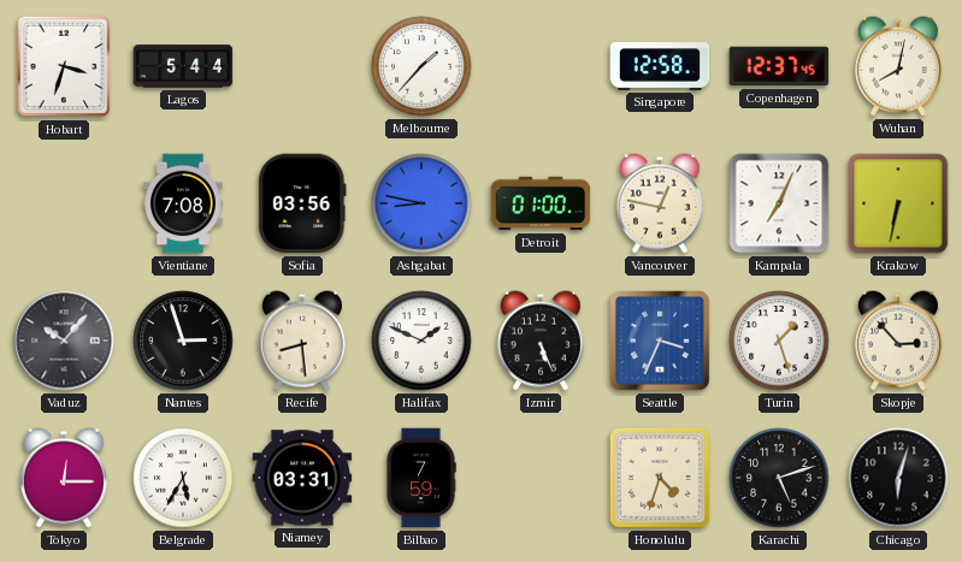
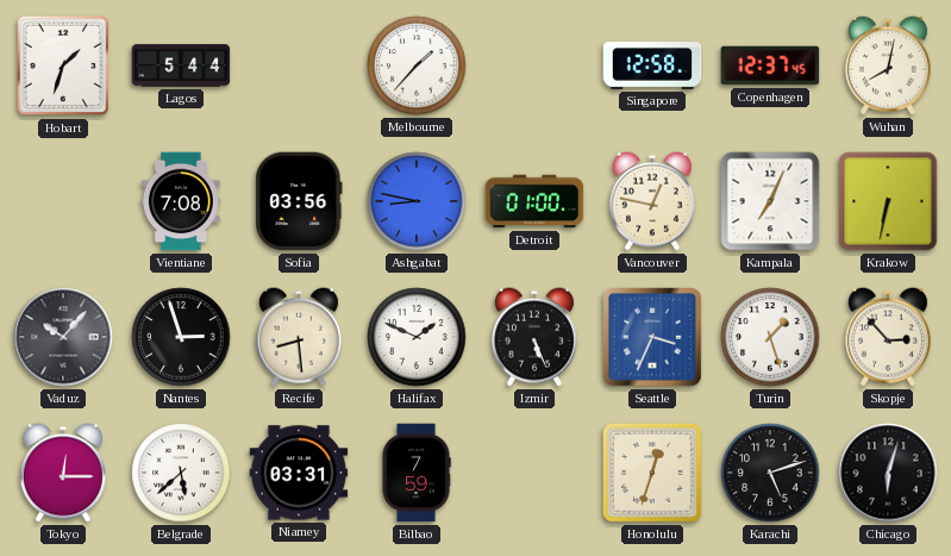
Hobart: 3:33 -> 1:33
Belgrade: 5:35 -> 5:38
Honolulu: 4:33 -> 12:33
